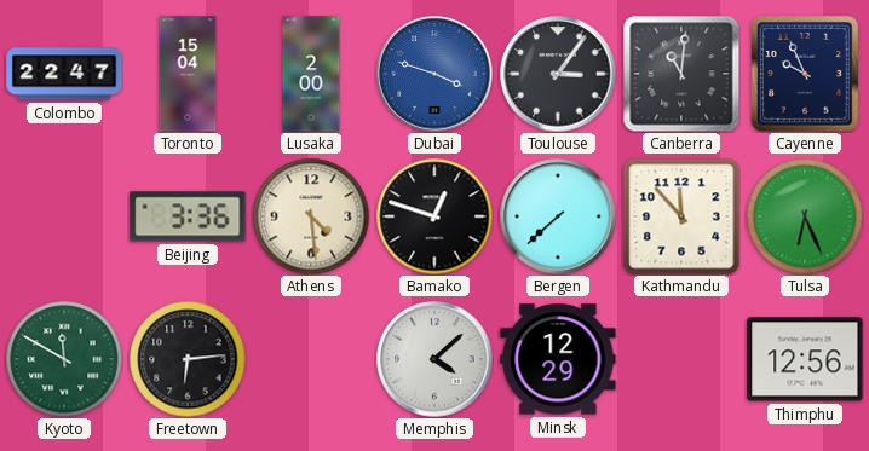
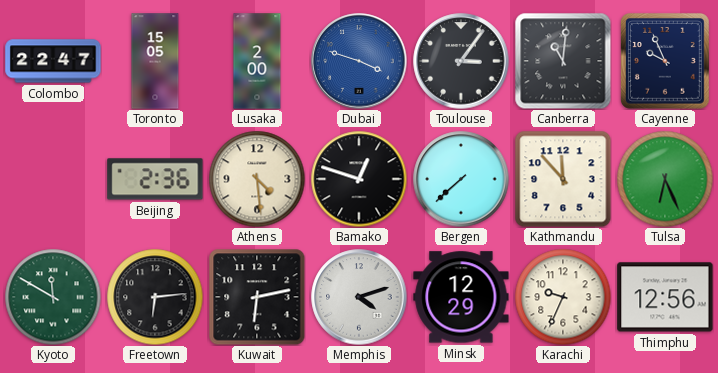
Toronto: 15:04 -> 15:05
Beijing: 3:36 -> 2:36
Kuwait: none -> 6:13
Memphis: 4:08 -> 4:12
Karachi: none -> 9:34
